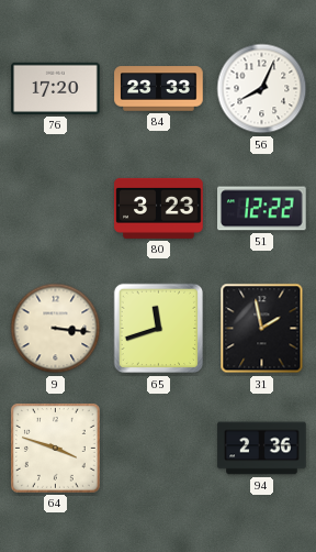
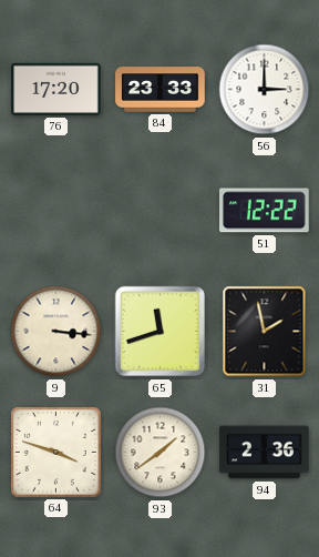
56: 8:04 -> 3:00
80: 3:23 -> none
93: none -> 1:39
